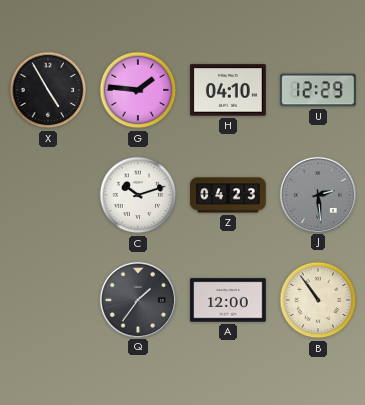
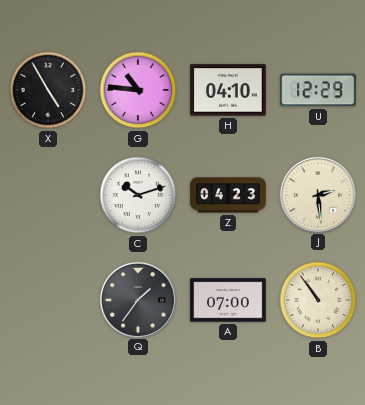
G: 1:46 -> 10:46
J dial: grey -> cream
A: 12:00 -> 07:00
